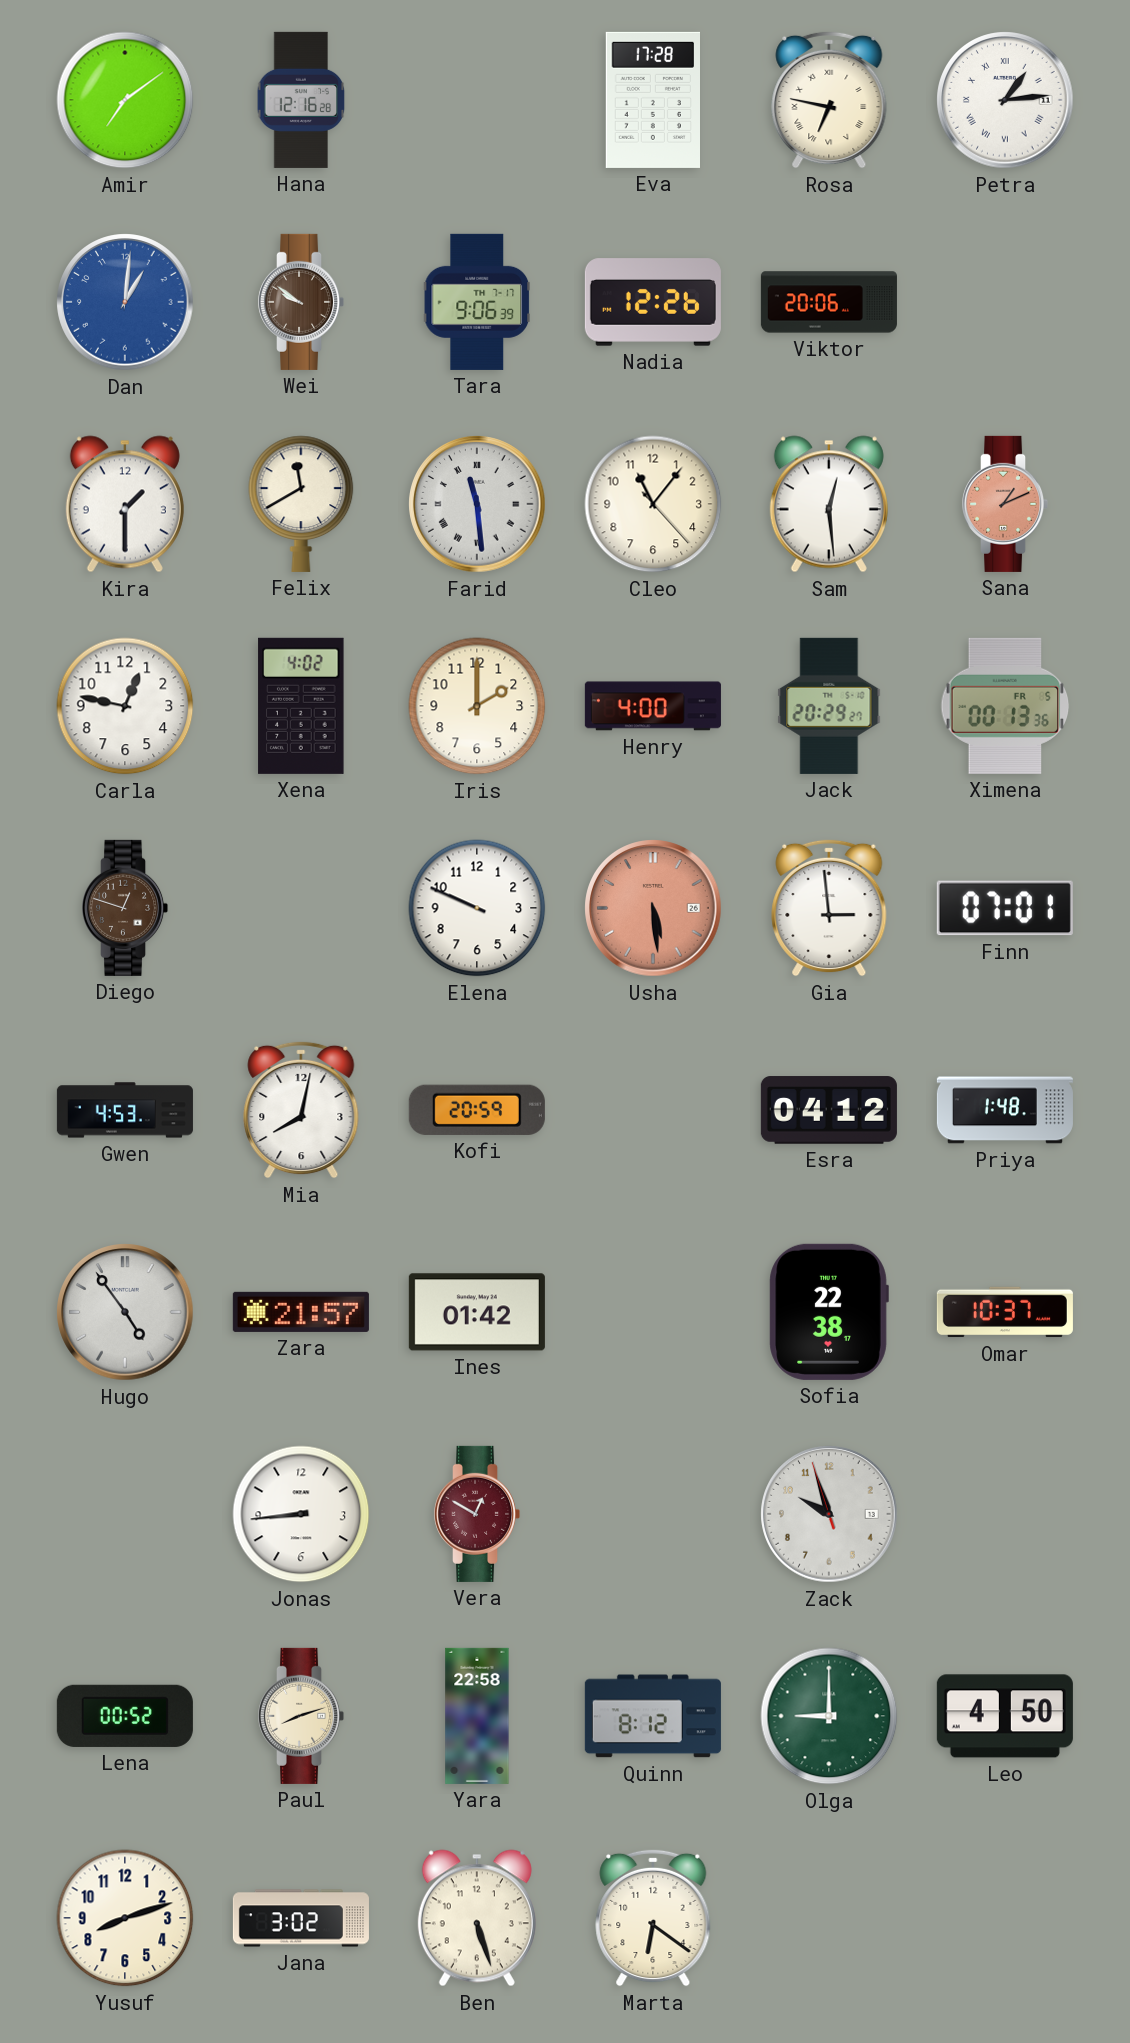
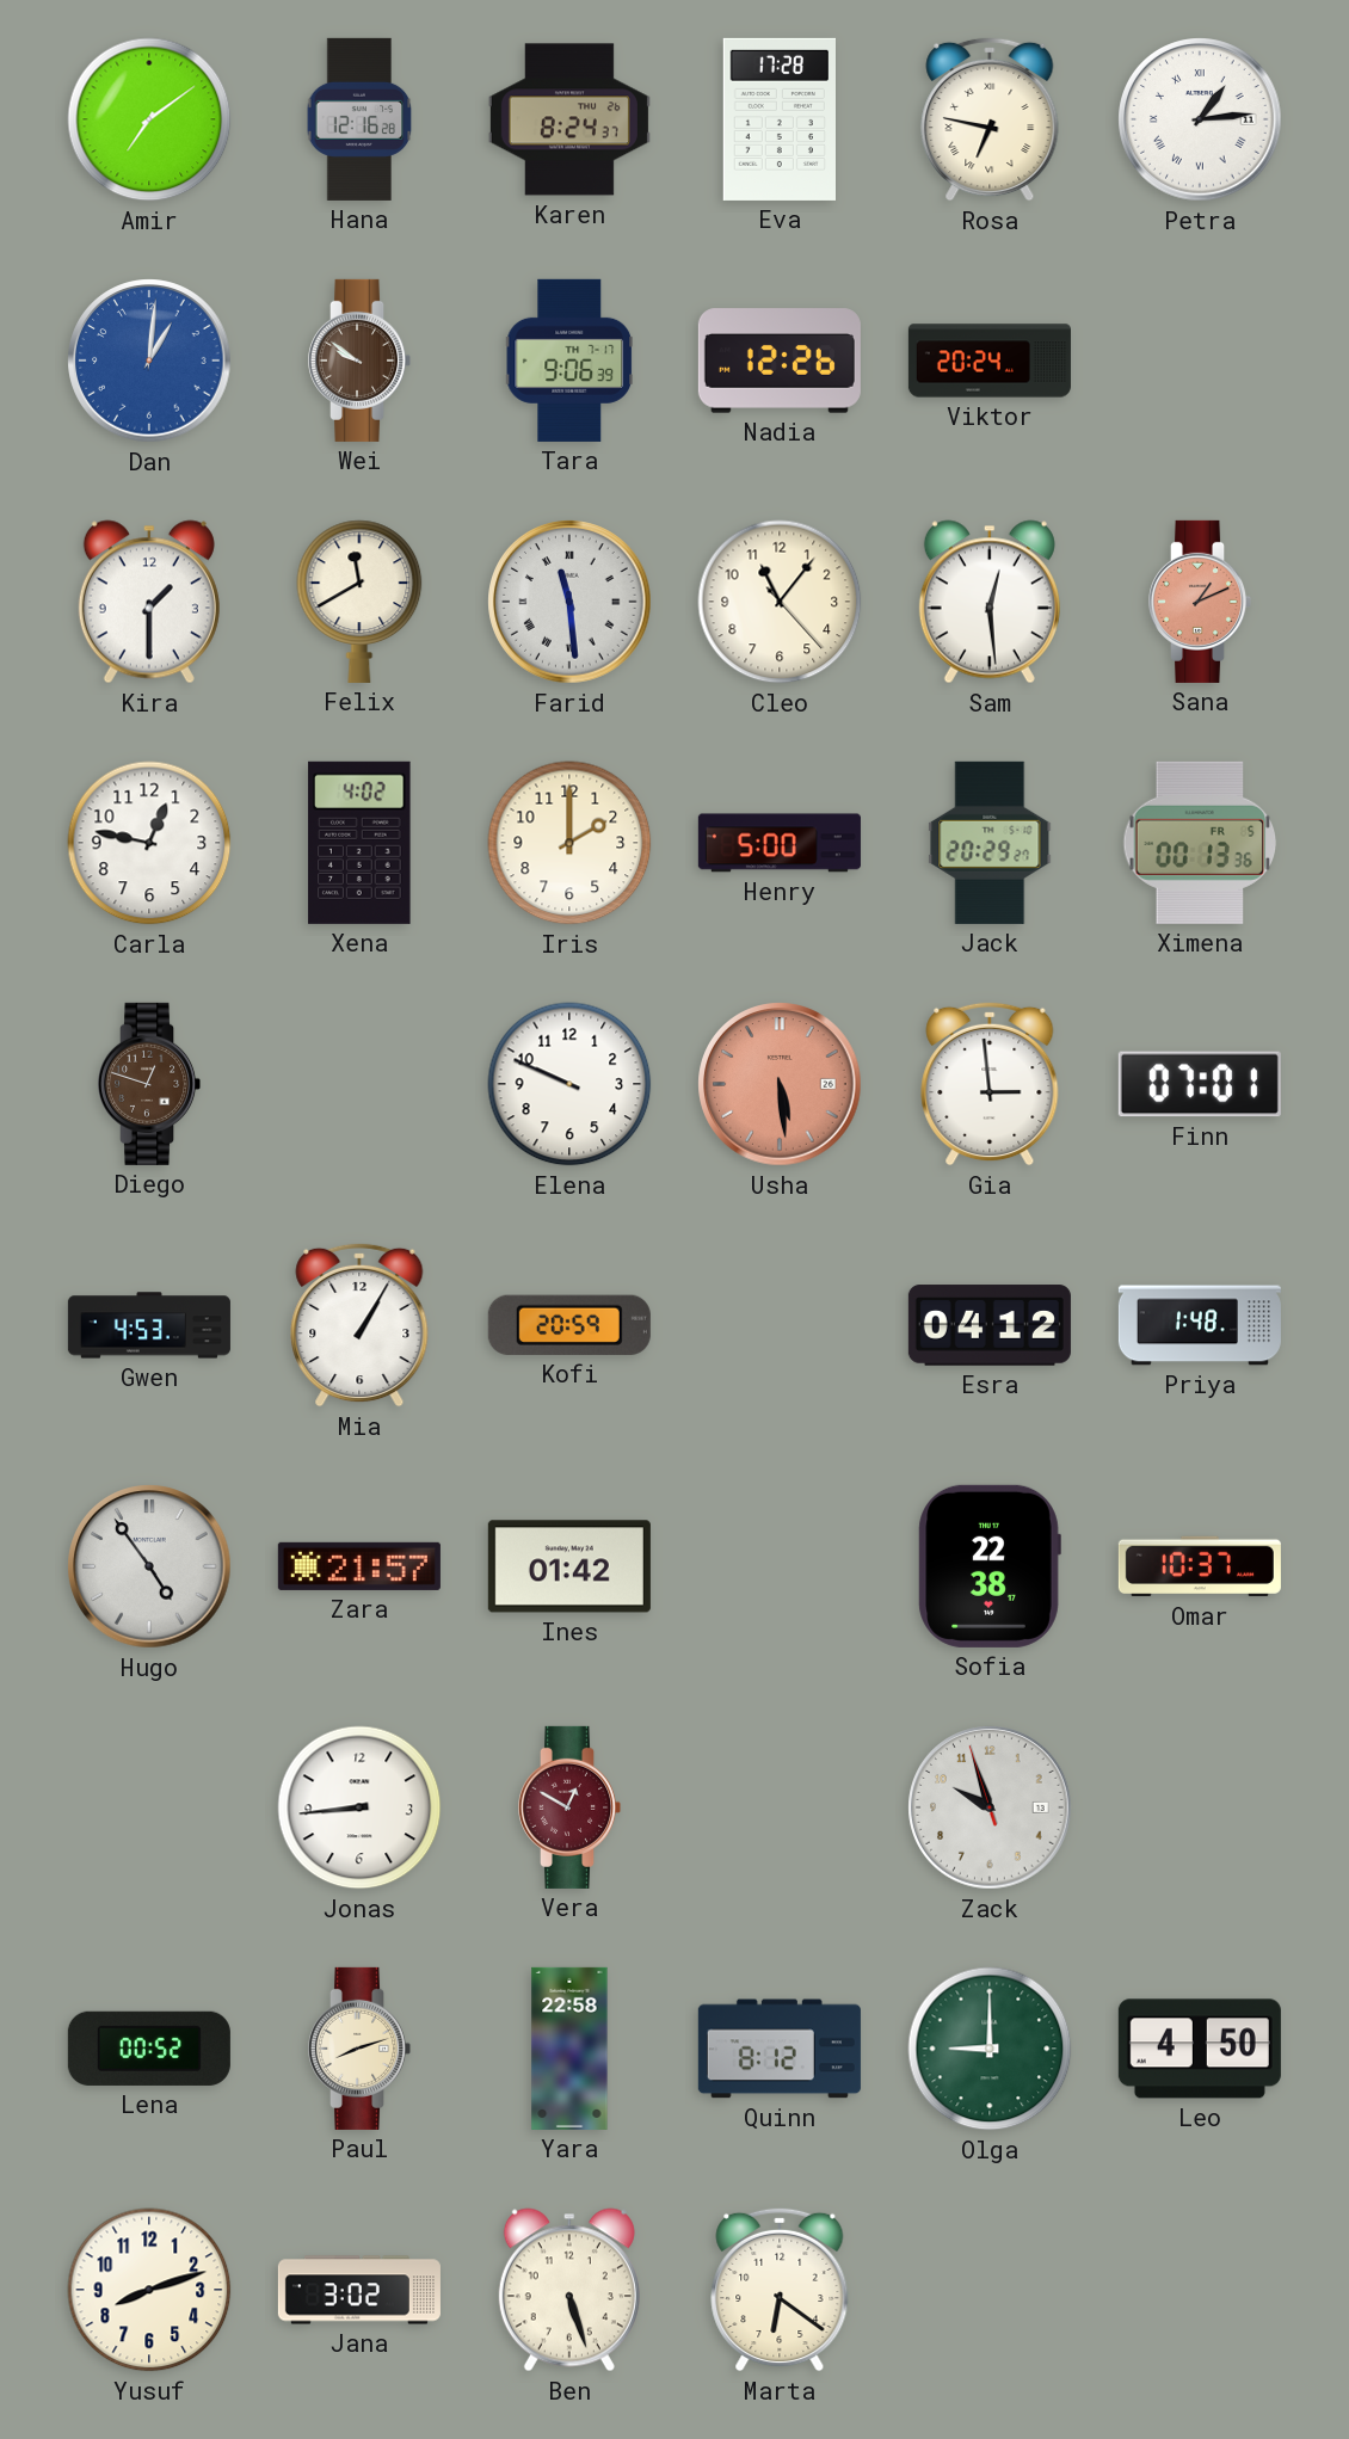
Karen: none -> 8:24
Viktor: 20:06 -> 20:24
Henry: 4:00 -> 5:00
Mia: 8:02 -> 1:05
